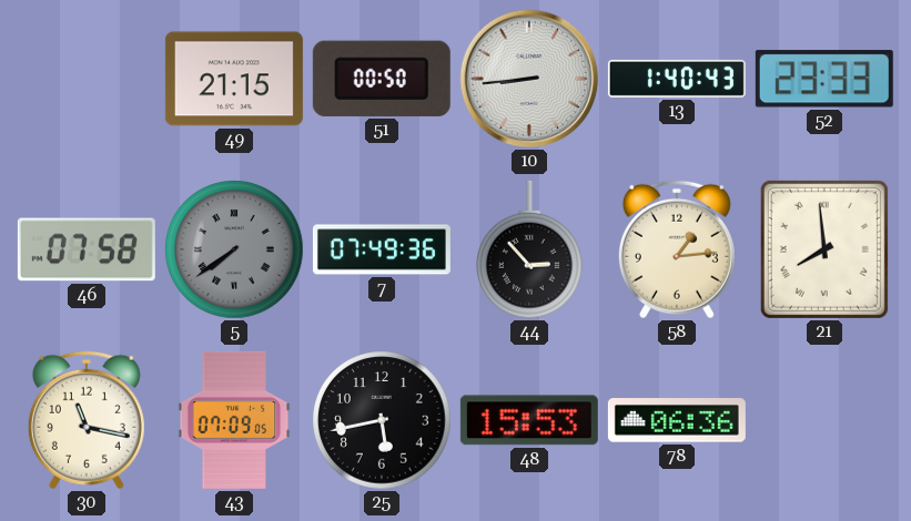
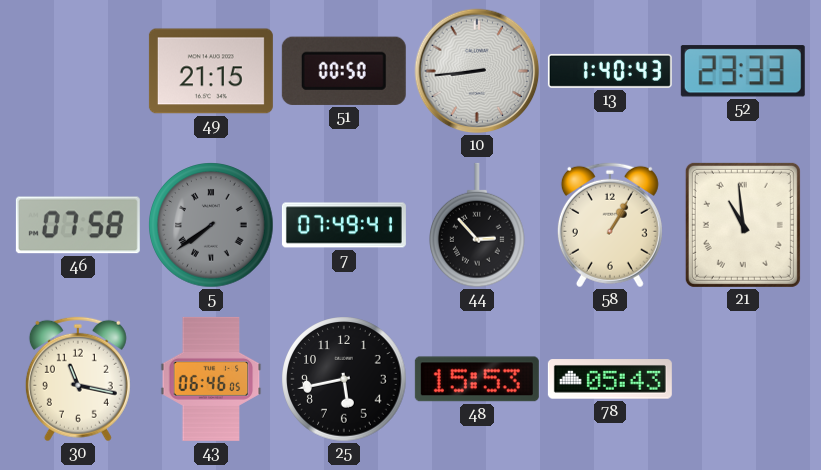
7: 07:49:36 -> 07:49:41
58: 1:14 -> 1:05
21: 7:59 -> 10:59
43: 07:09 -> 06:46
78: 06:36 -> 05:43
